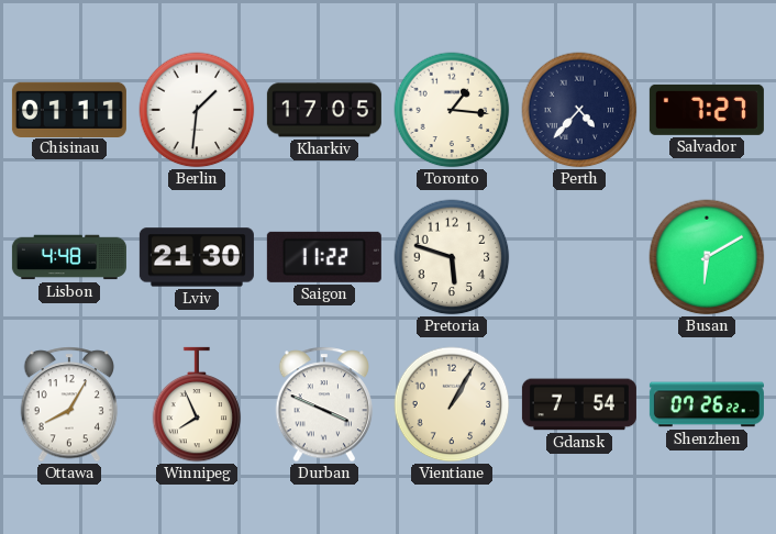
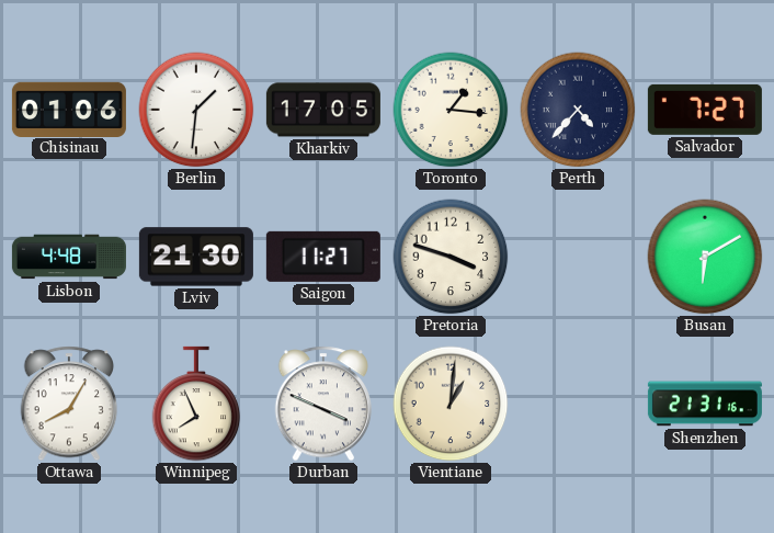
Chisinau: 01:11 -> 01:06
Saigon: 11:22 -> 11:27
Pretoria: 5:48 -> 3:48
Vientiane: 1:05 -> 1:01
Gdansk: 7:54 -> none
Shenzhen: 07:26 -> 21:31
